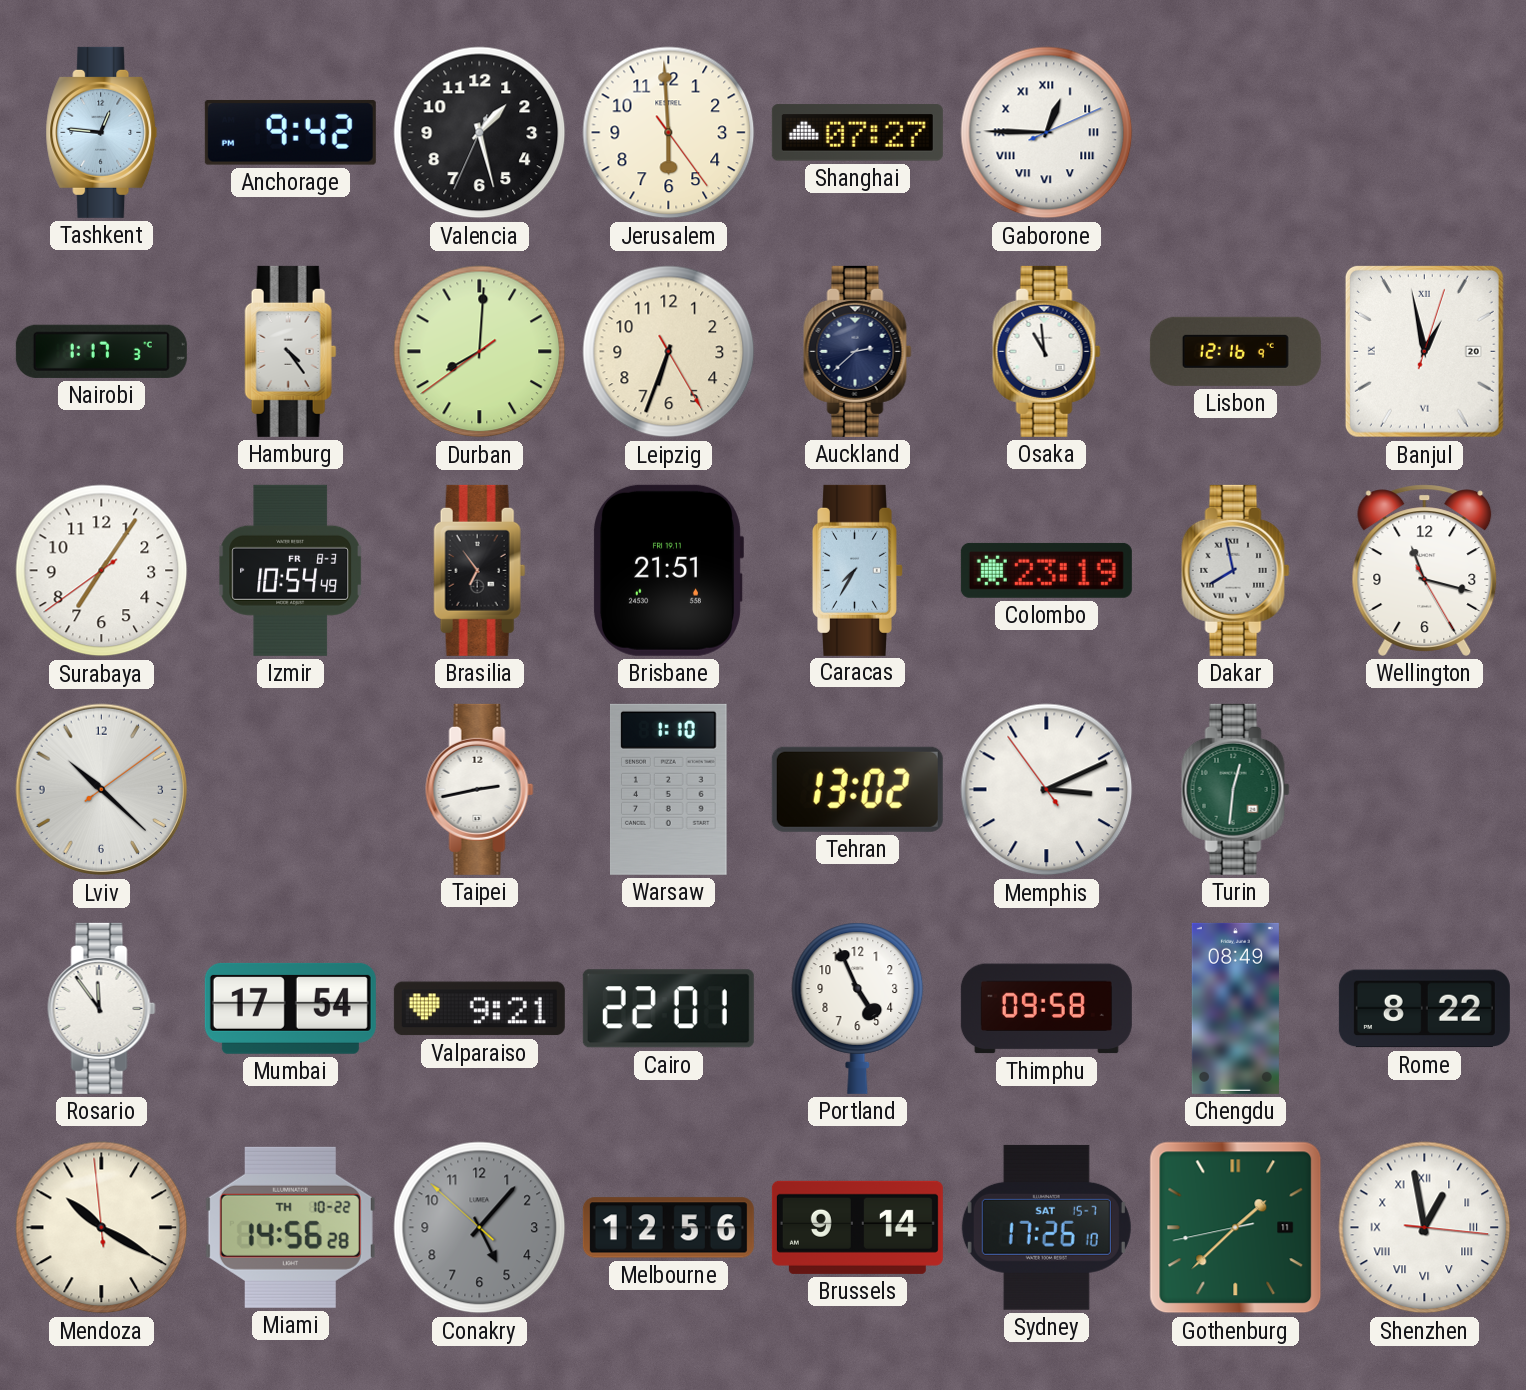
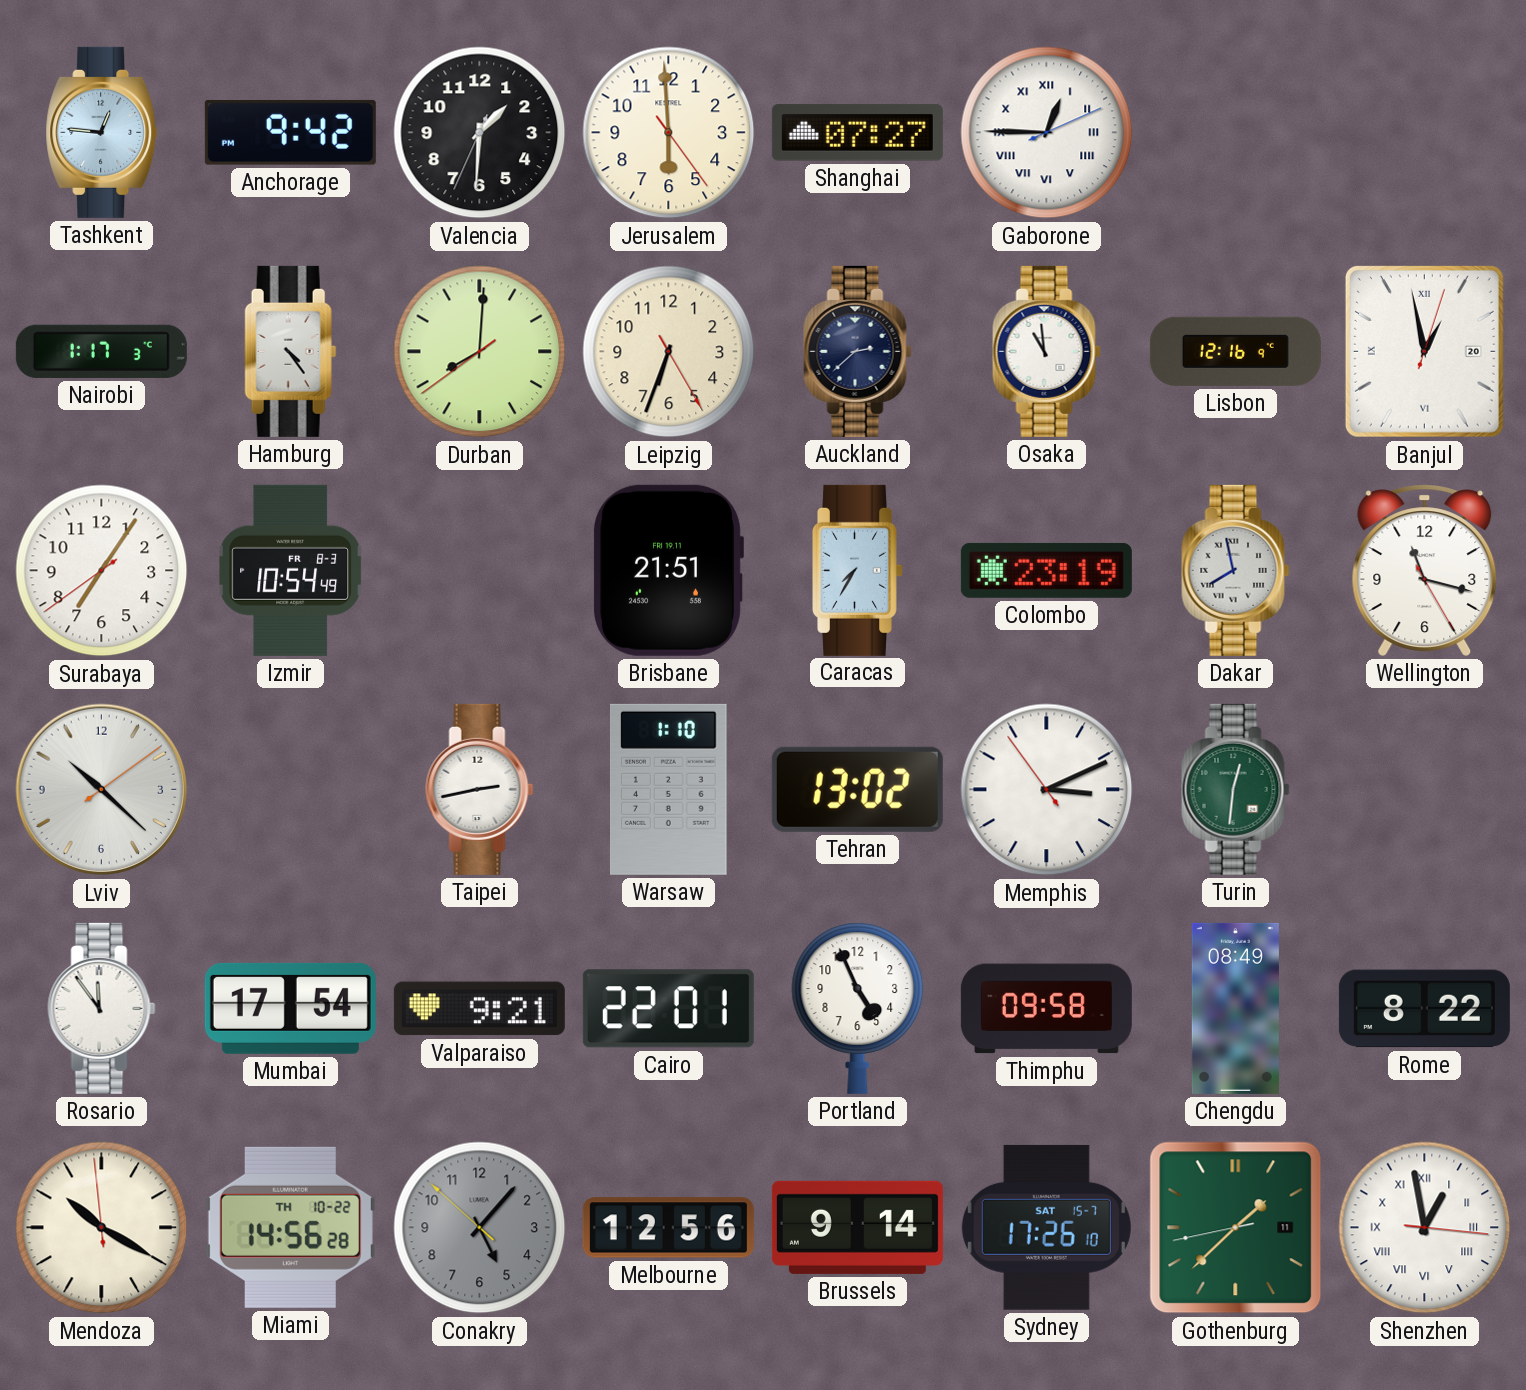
Valencia: 1:27 -> 1:30
Brasilia: 6:54 -> none
